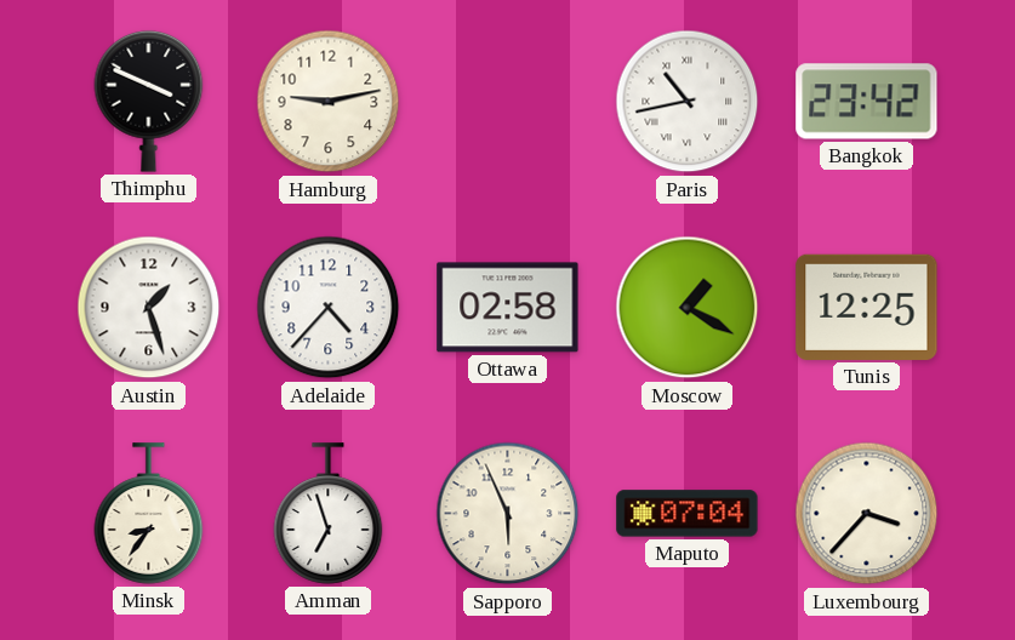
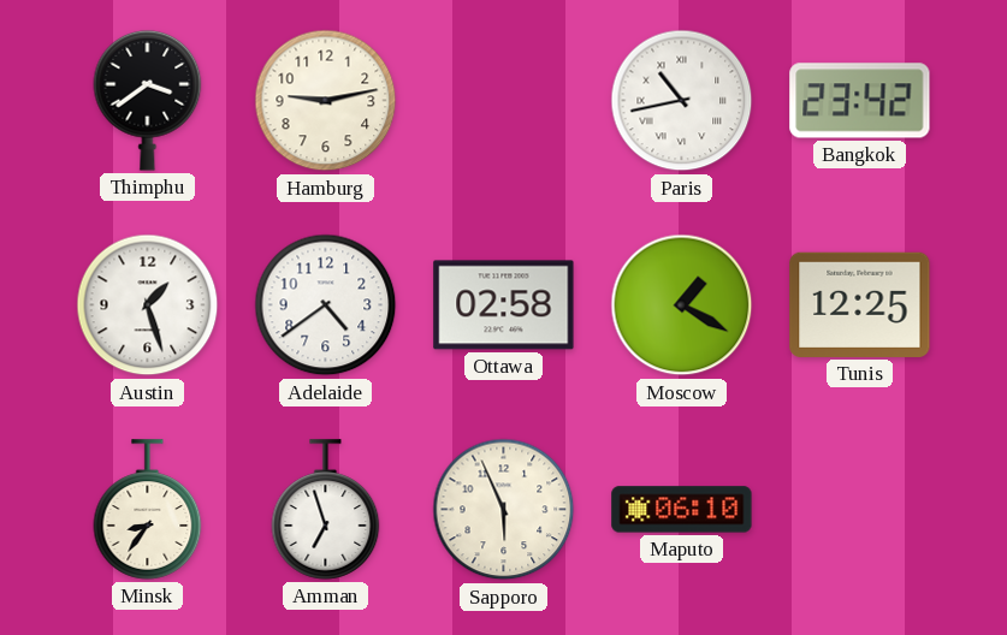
Thimphu: 3:49 -> 3:39
Adelaide: 4:37 -> 4:39
Maputo: 07:04 -> 06:10
Luxembourg: 3:37 -> none
